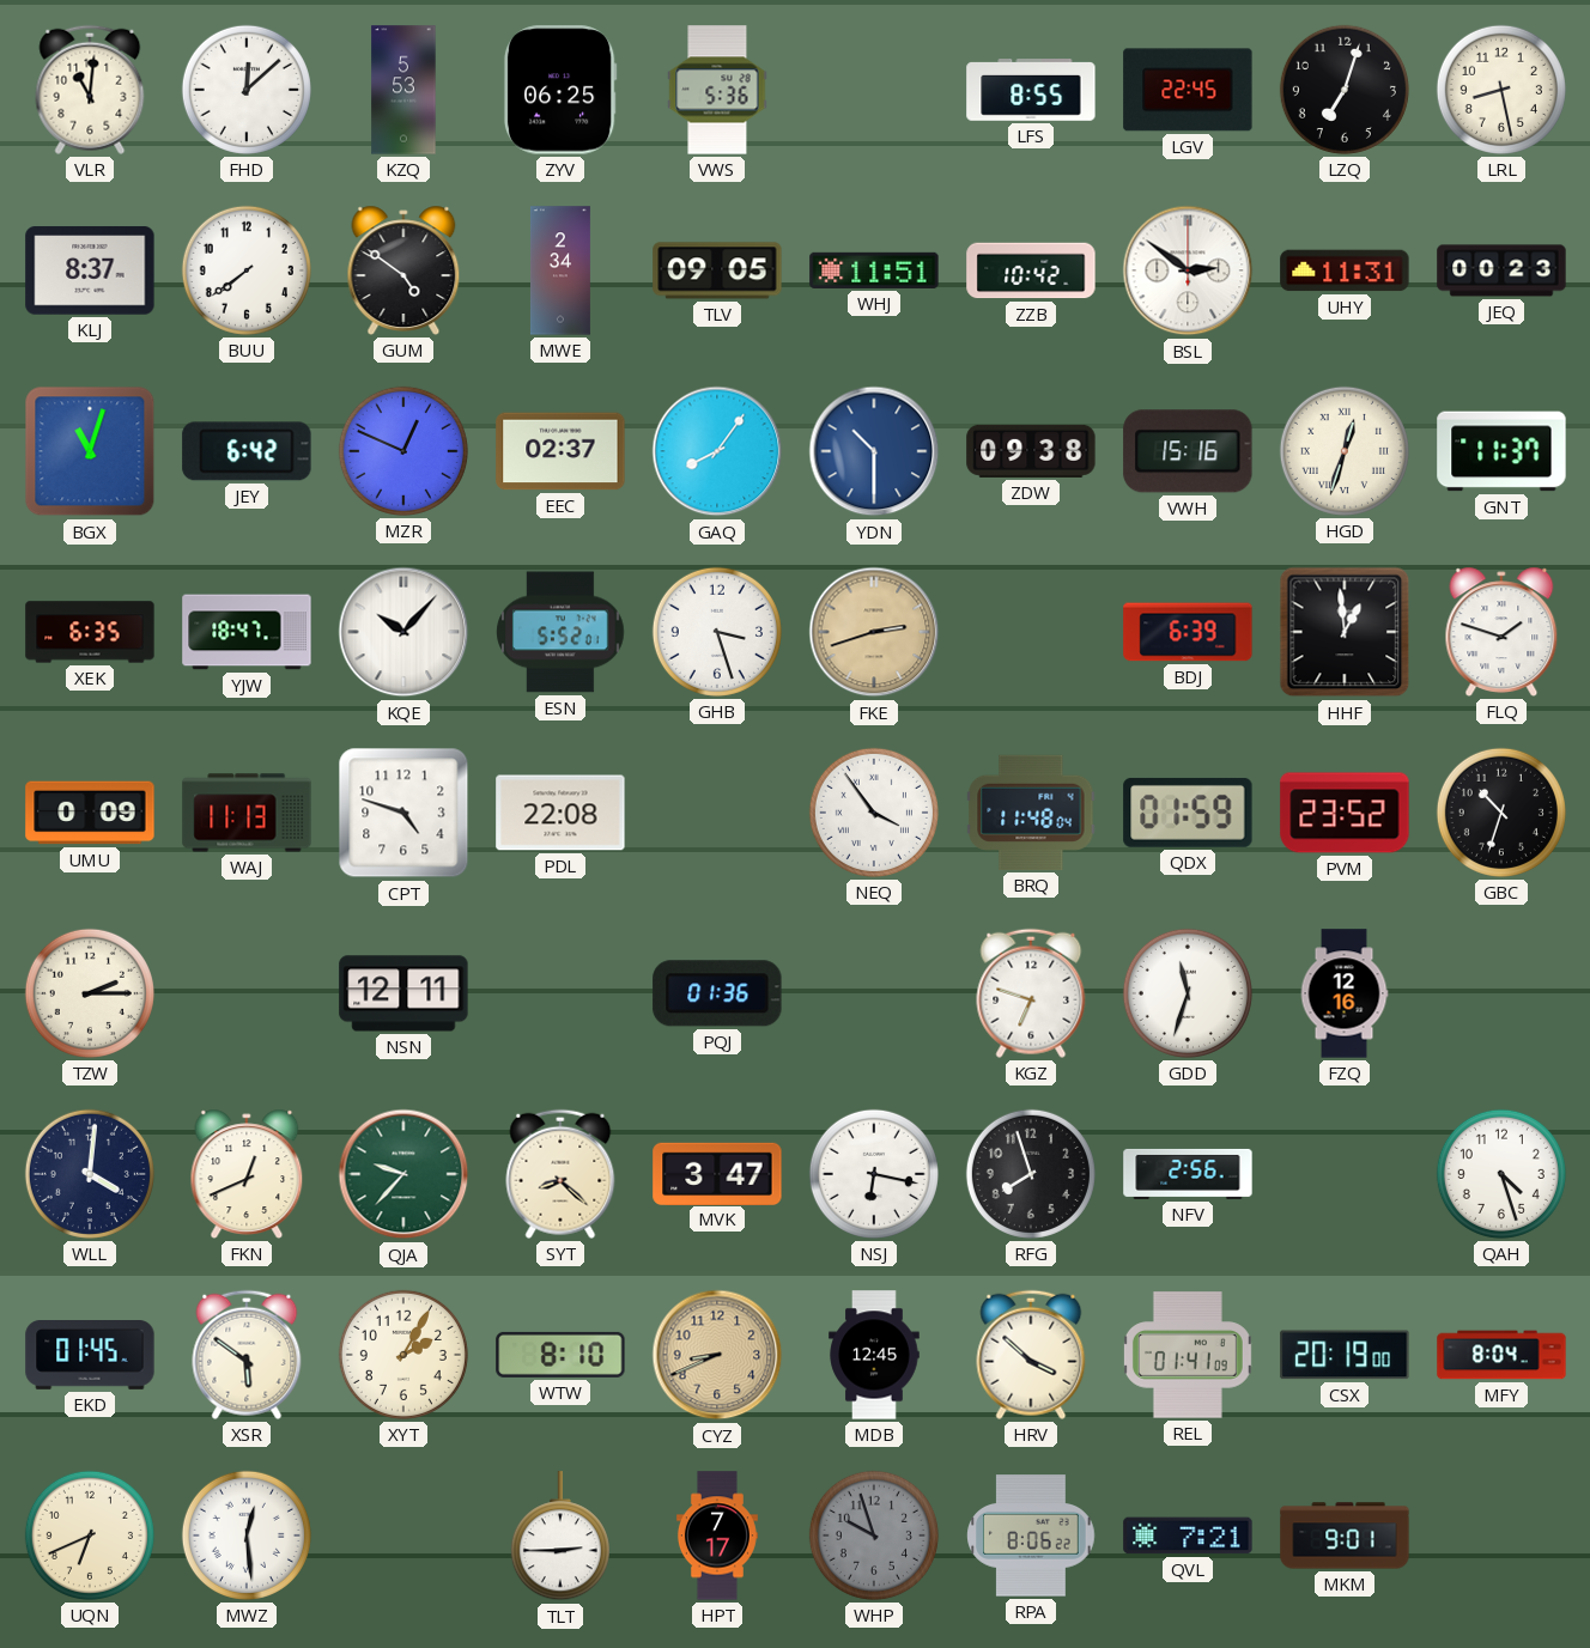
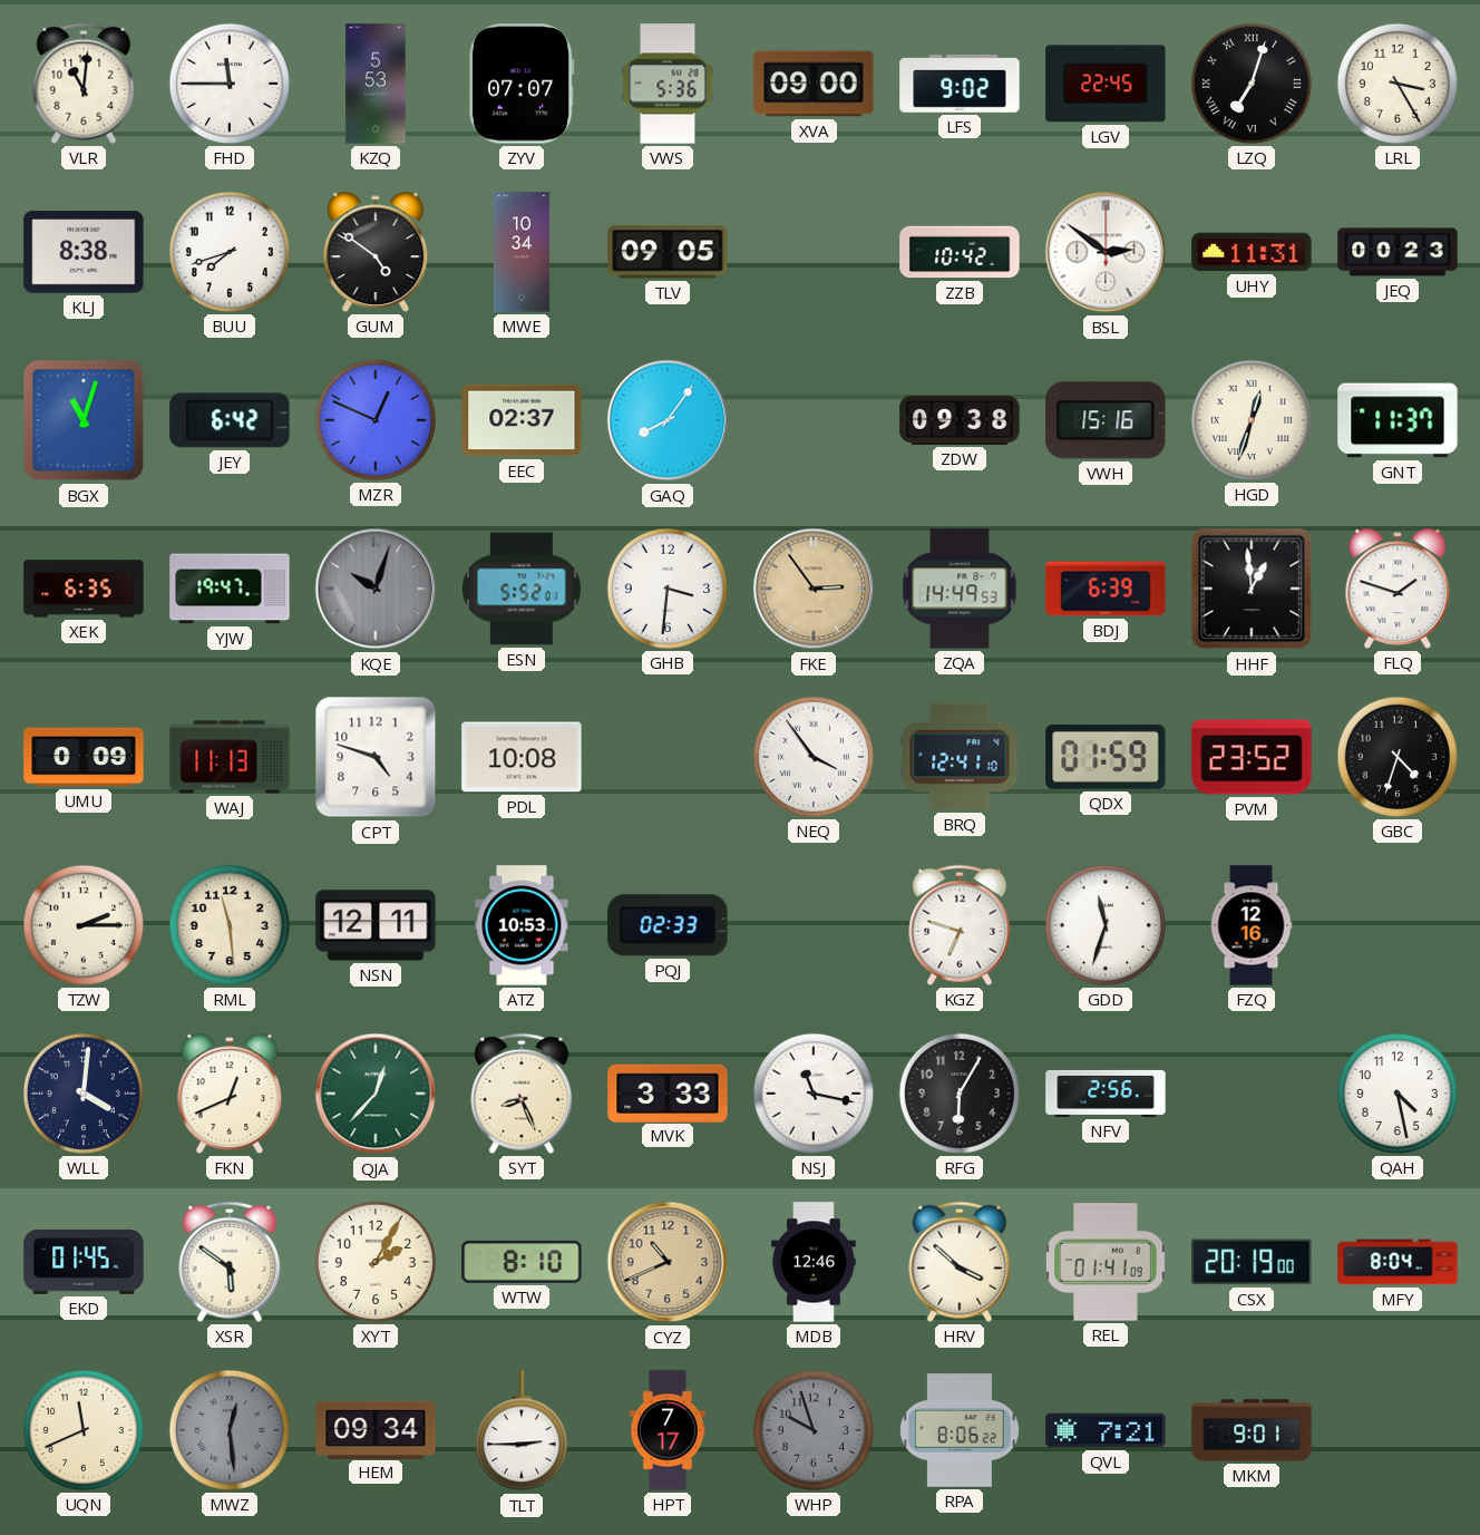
FHD: 12:08 -> 11:45
ZYV: 06:25 -> 07:07
XVA: none -> 09:00
LFS: 8:55 -> 9:02
LZQ numerals: Arabic -> Roman
LRL: 8:28 -> 3:25
KLJ: 8:37 -> 8:38
BUU: 7:39 -> 7:42
MWE: 2:34 -> 10:34
WHJ: 11:51 -> none
YDN: 10:30 -> none
YJW: 18:47 -> 19:47
KQE: 10:07 -> 10:03
KQE dial: white -> grey
GHB: 3:27 -> 3:31
FKE: 2:42 -> 2:54
ZQA: none -> 14:49
PDL: 22:08 -> 10:08
BRQ: 11:48 -> 12:41
GBC: 10:33 -> 4:33
RML: none -> 11:29
ATZ: none -> 10:53
PQJ: 01:36 -> 02:33
QJA: 9:37 -> 12:37
SYT: 8:22 -> 8:26
MVK: 3:47 -> 3:33
NSJ: 6:17 -> 11:17
RFG: 7:57 -> 6:05
QAH: 4:27 -> 4:28
CYZ: 8:41 -> 10:41
MDB: 12:45 -> 12:46
UQN: 6:41 -> 11:41
MWZ dial: white -> grey
HEM: none -> 09:34
